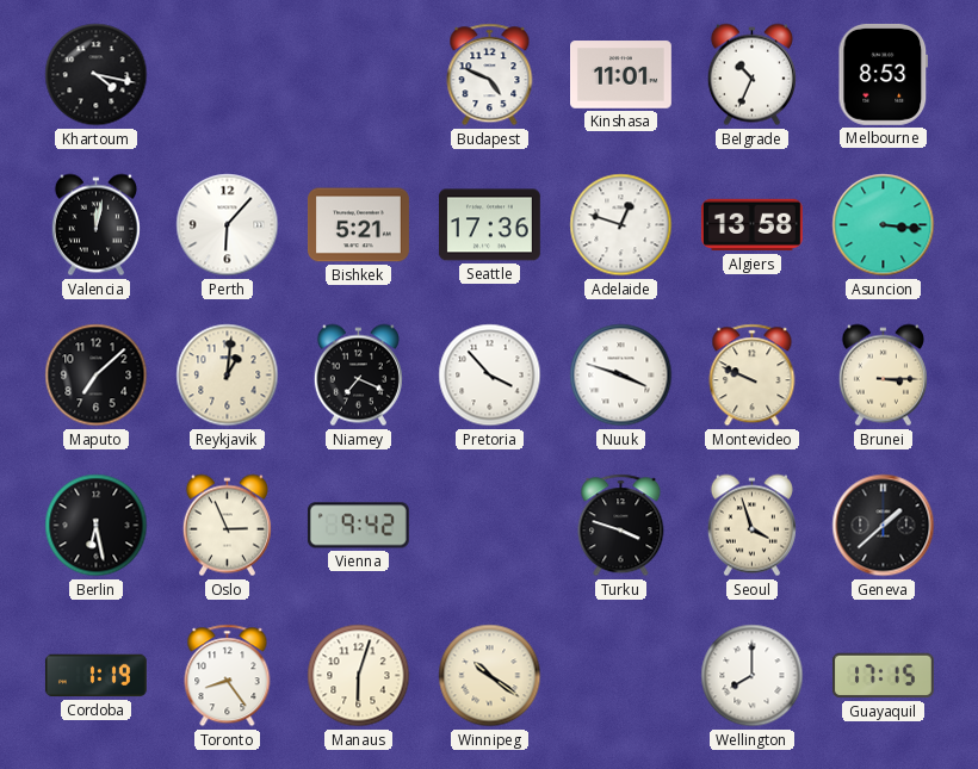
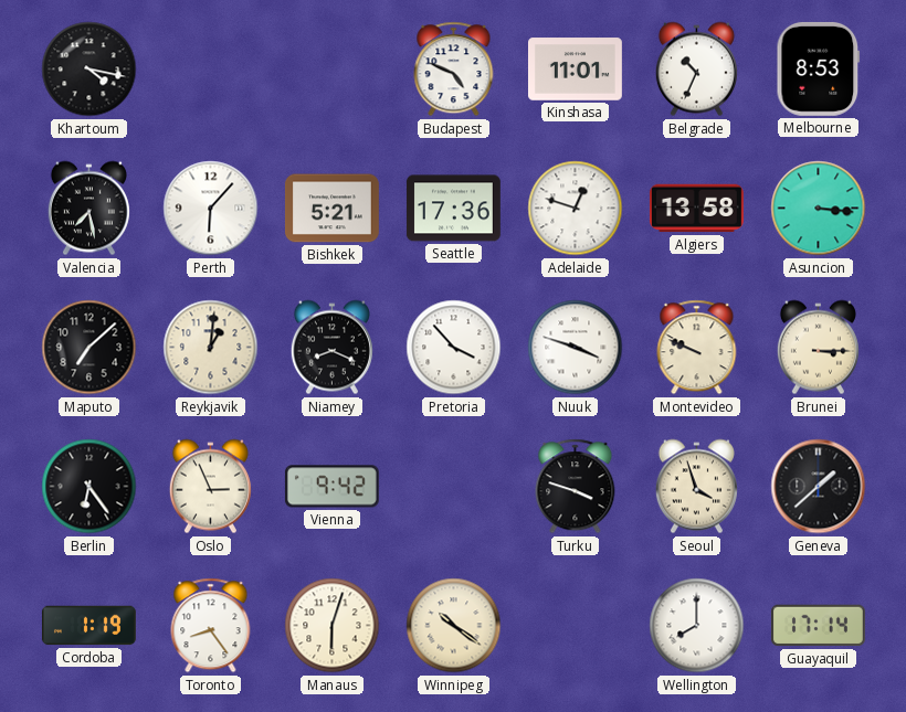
Valencia: 12:02 -> 7:28
Niamey: 7:19 -> 8:19
Berlin: 6:28 -> 6:24
Guayaquil: 17:15 -> 17:14
